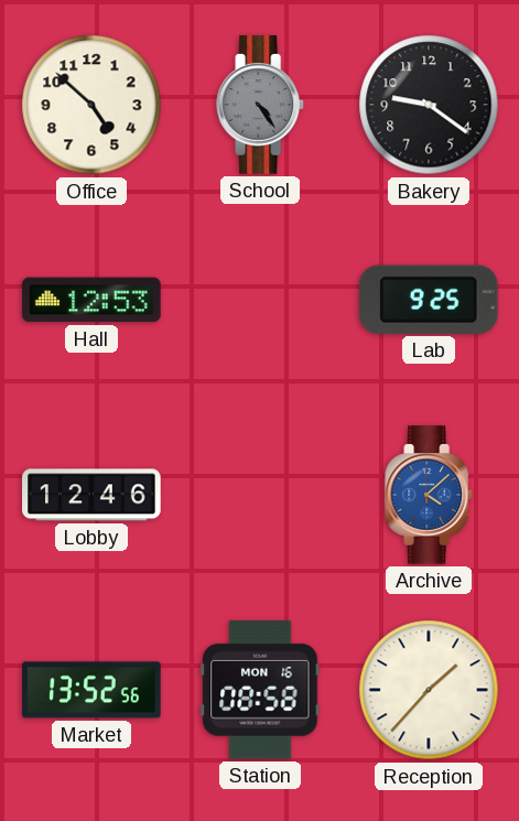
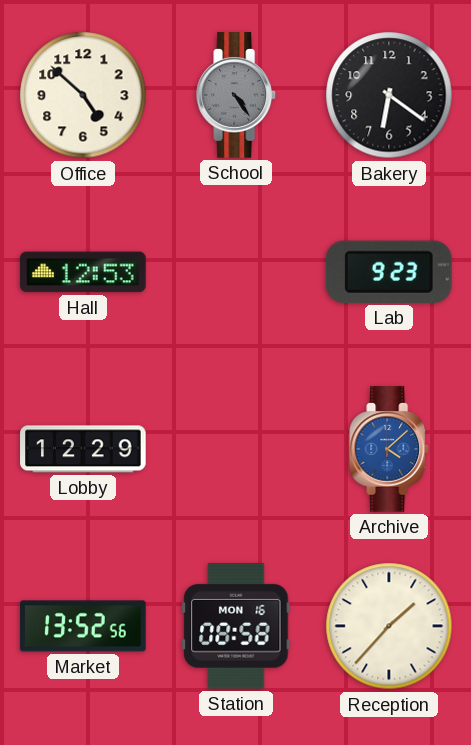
Bakery: 9:21 -> 6:21
Lab: 9:25 -> 9:23
Lobby: 12:46 -> 12:29
